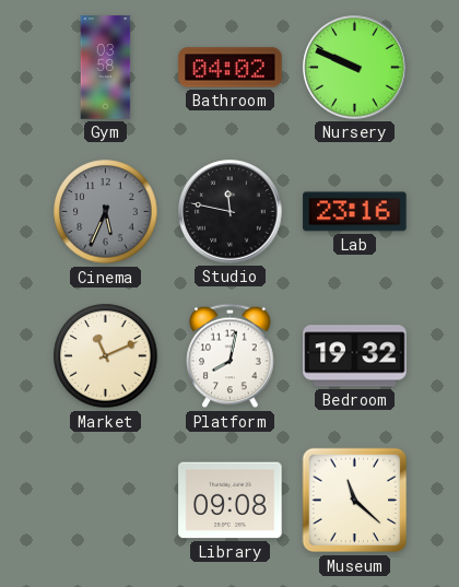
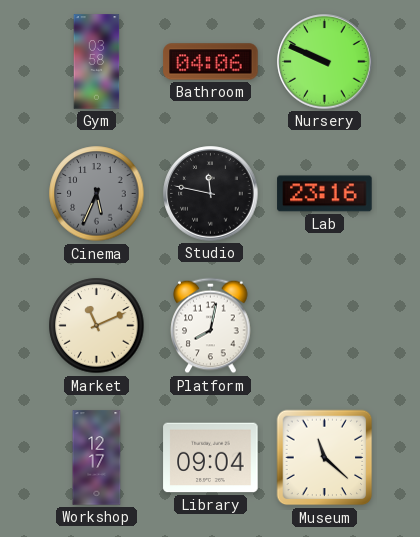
Bathroom: 04:02 -> 04:06
Bedroom: 19:32 -> none
Workshop: none -> 12:17
Library: 09:08 -> 09:04
